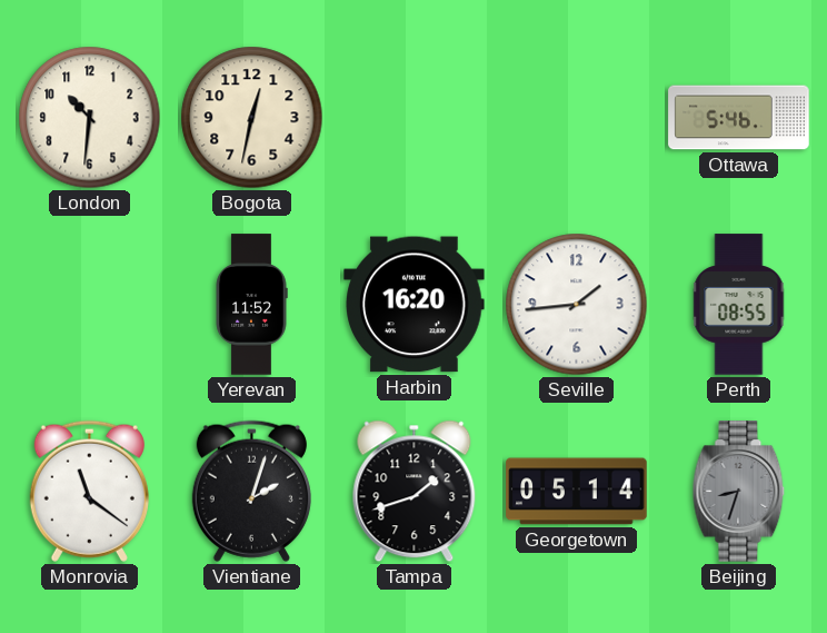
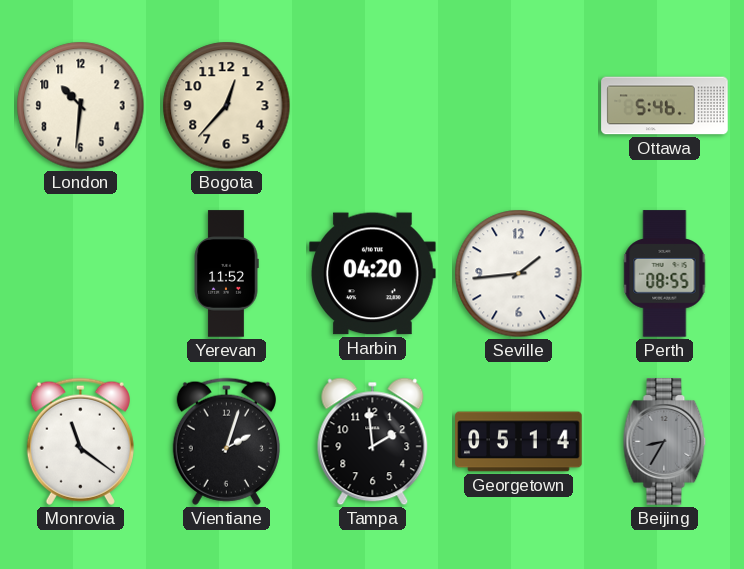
Bogota: 12:32 -> 12:37
Harbin: 16:20 -> 04:20
Tampa: 1:42 -> 1:59
Beijing: 8:33 -> 8:35
